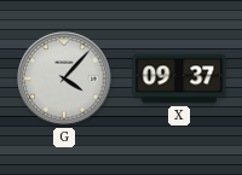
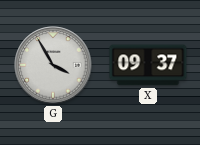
G: 4:07 -> 3:55
